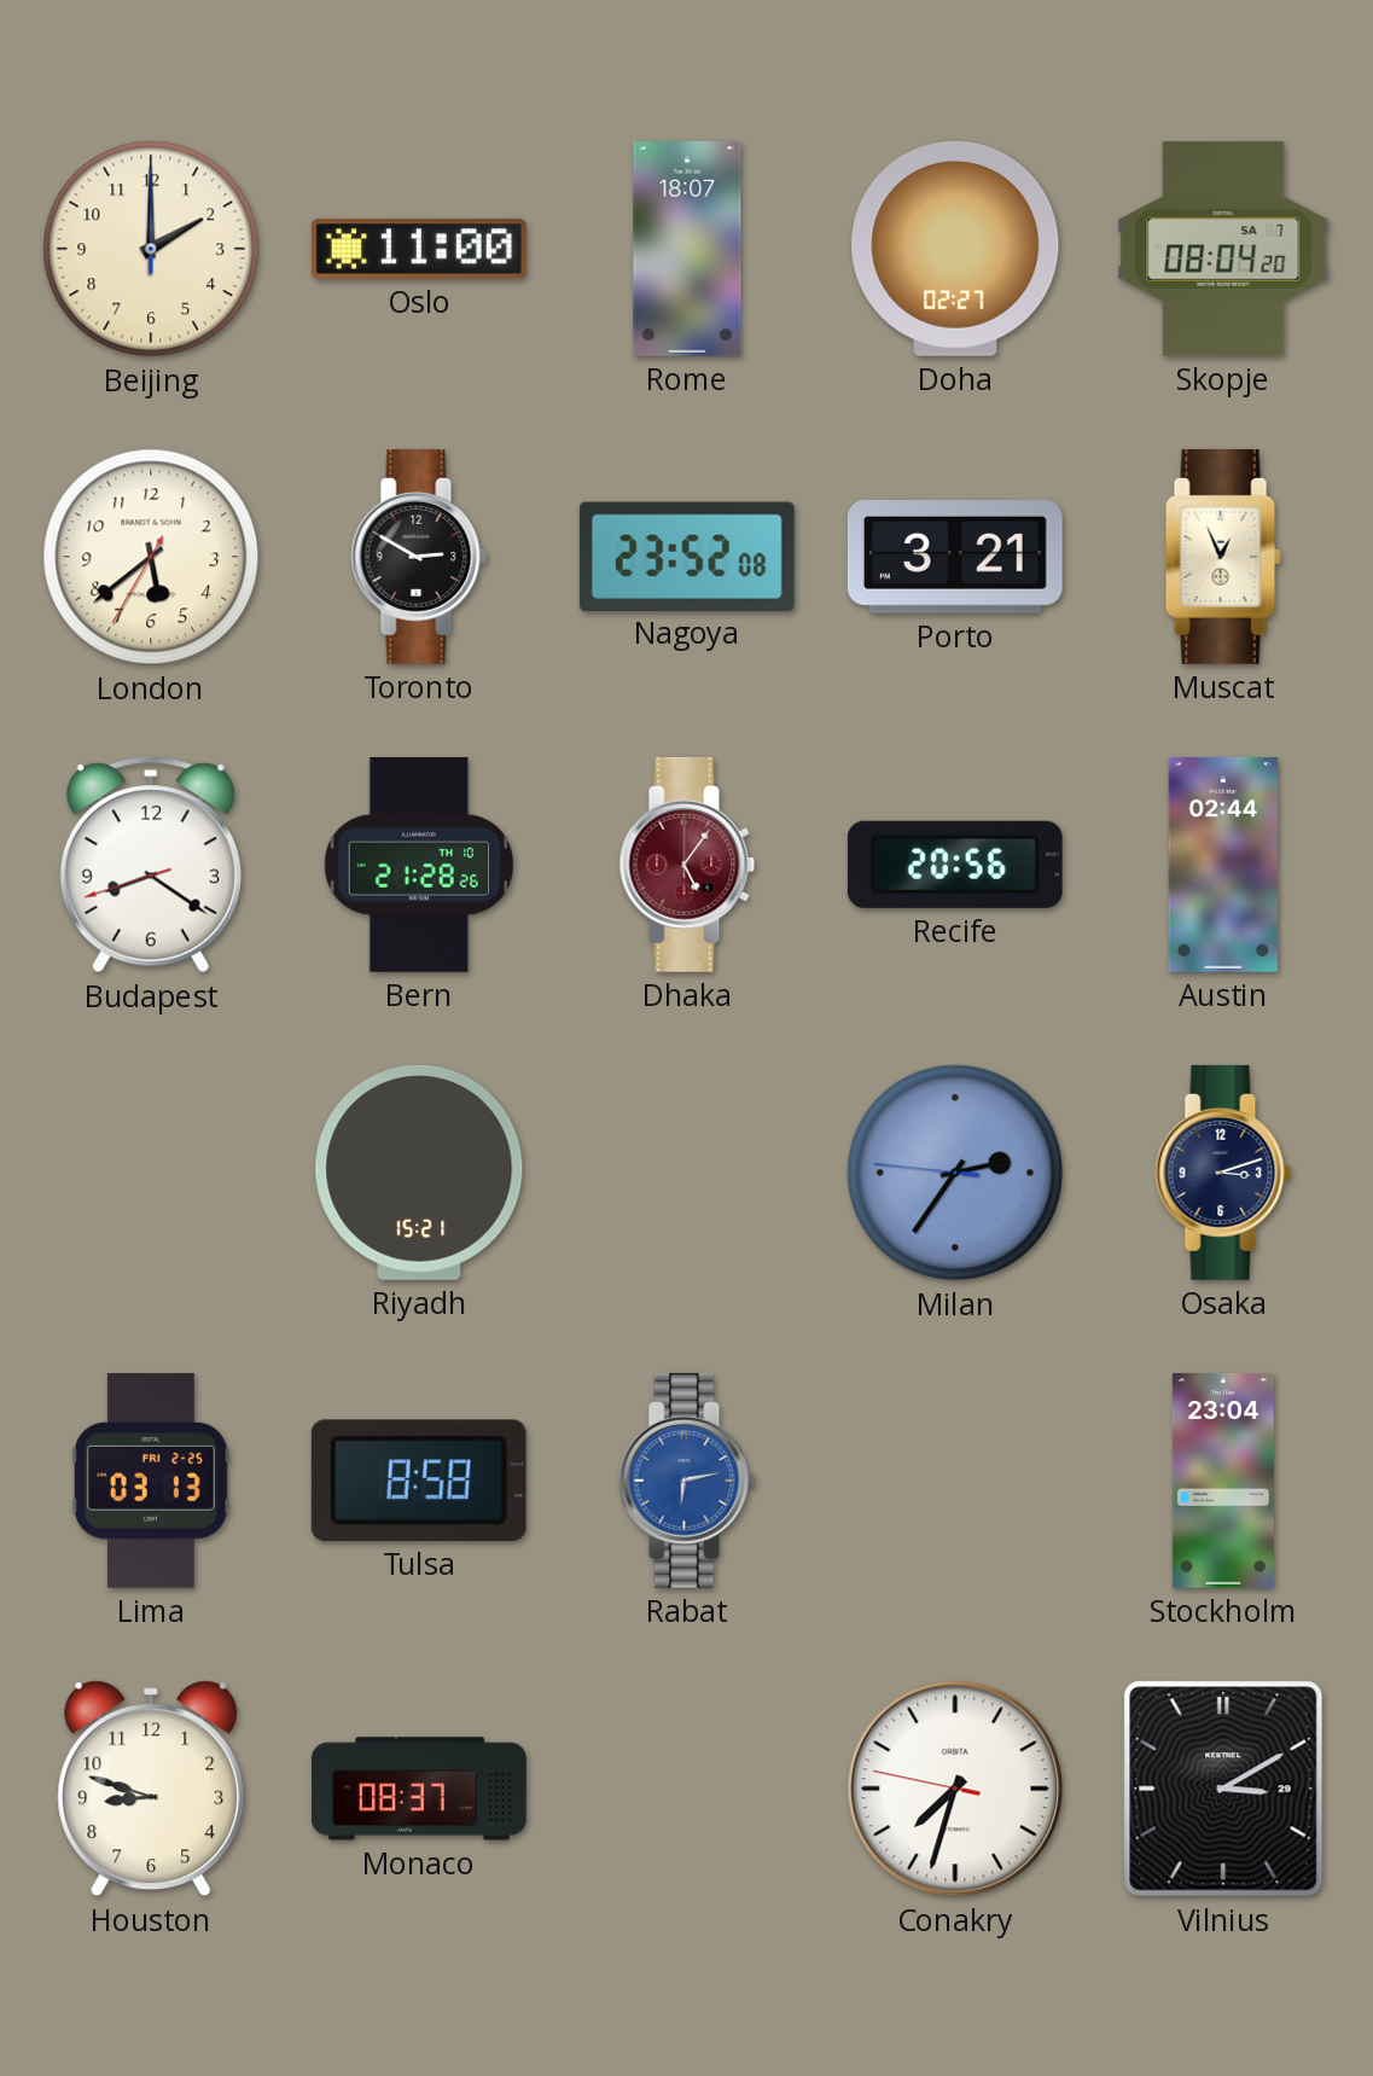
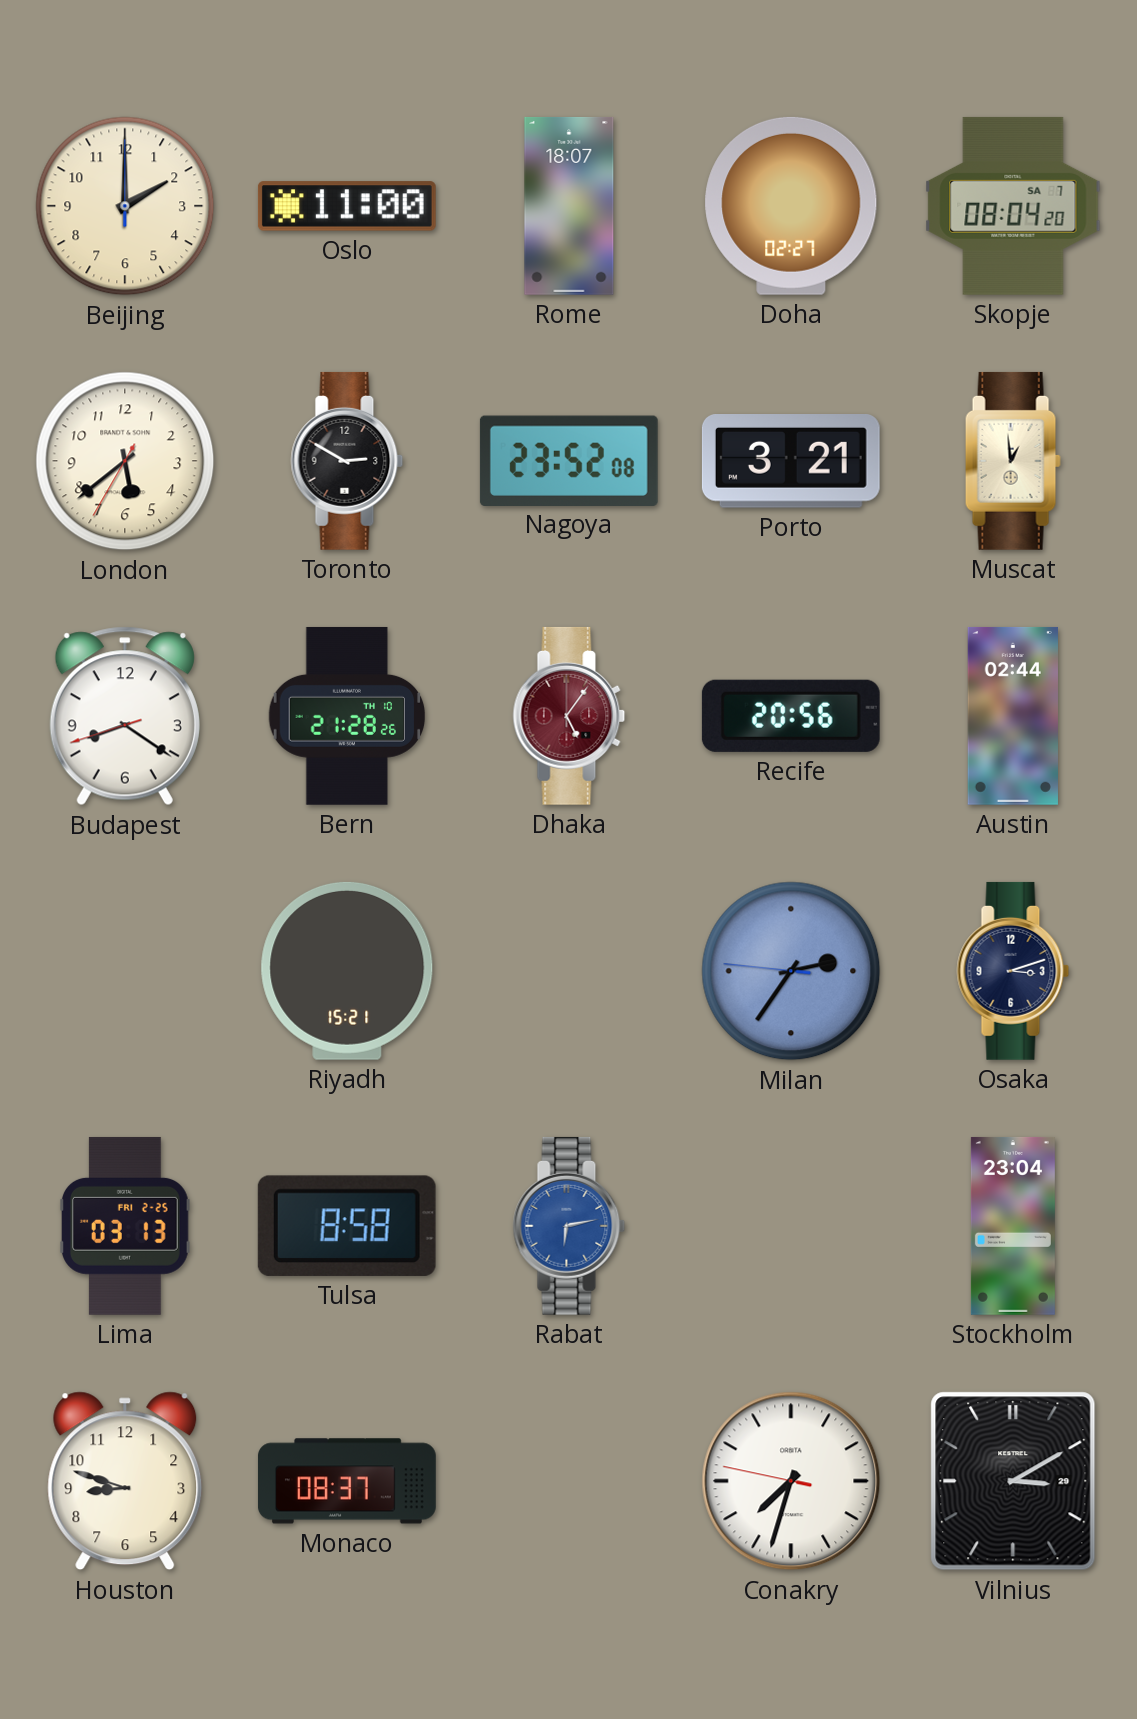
Muscat: 12:56 -> 12:59
